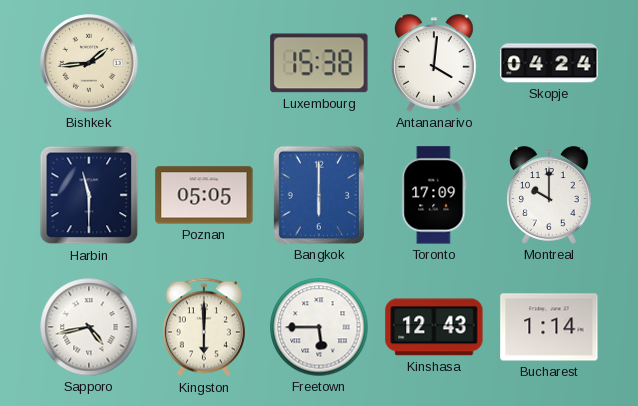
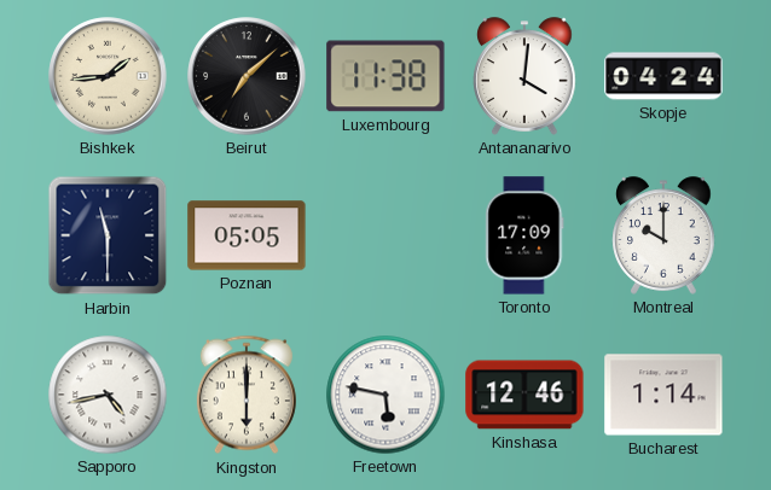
Beirut: none -> 7:08
Luxembourg: 15:38 -> 11:38
Bangkok: 6:00 -> none
Freetown: 5:45 -> 5:47
Kinshasa: 12:43 -> 12:46
